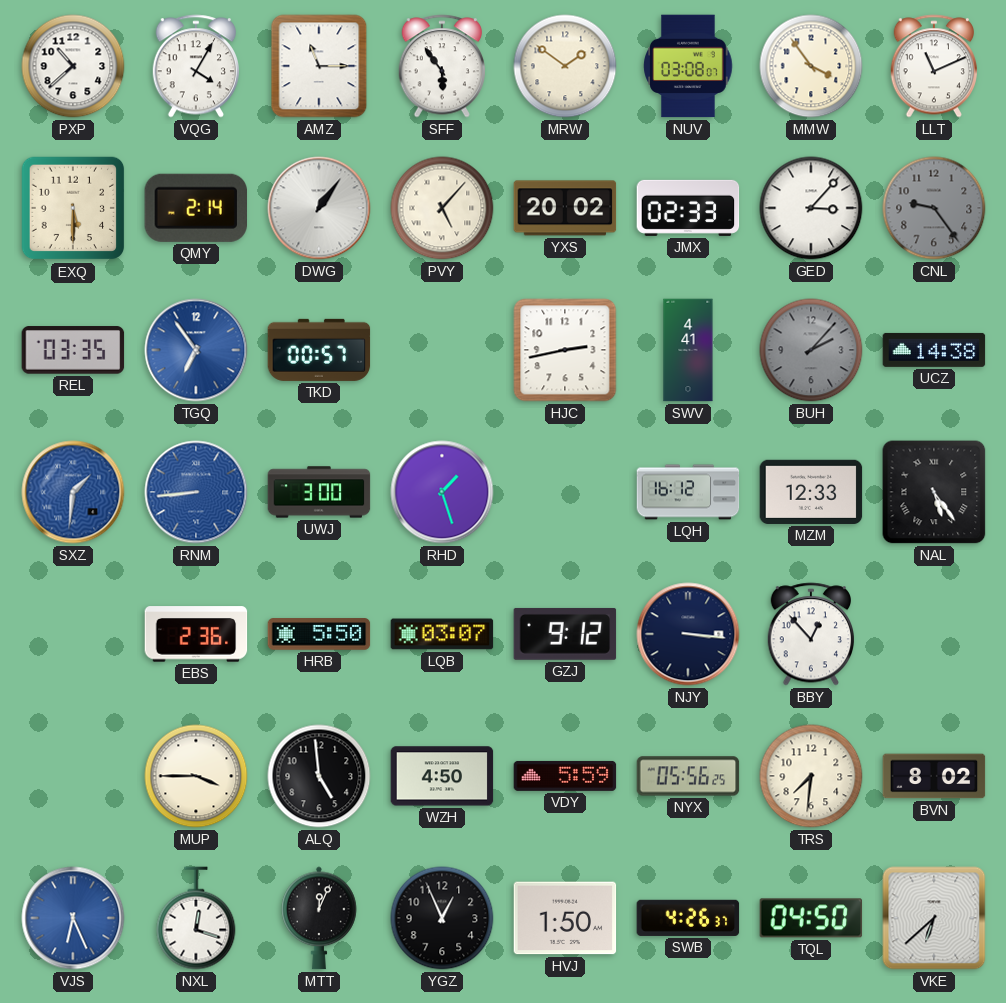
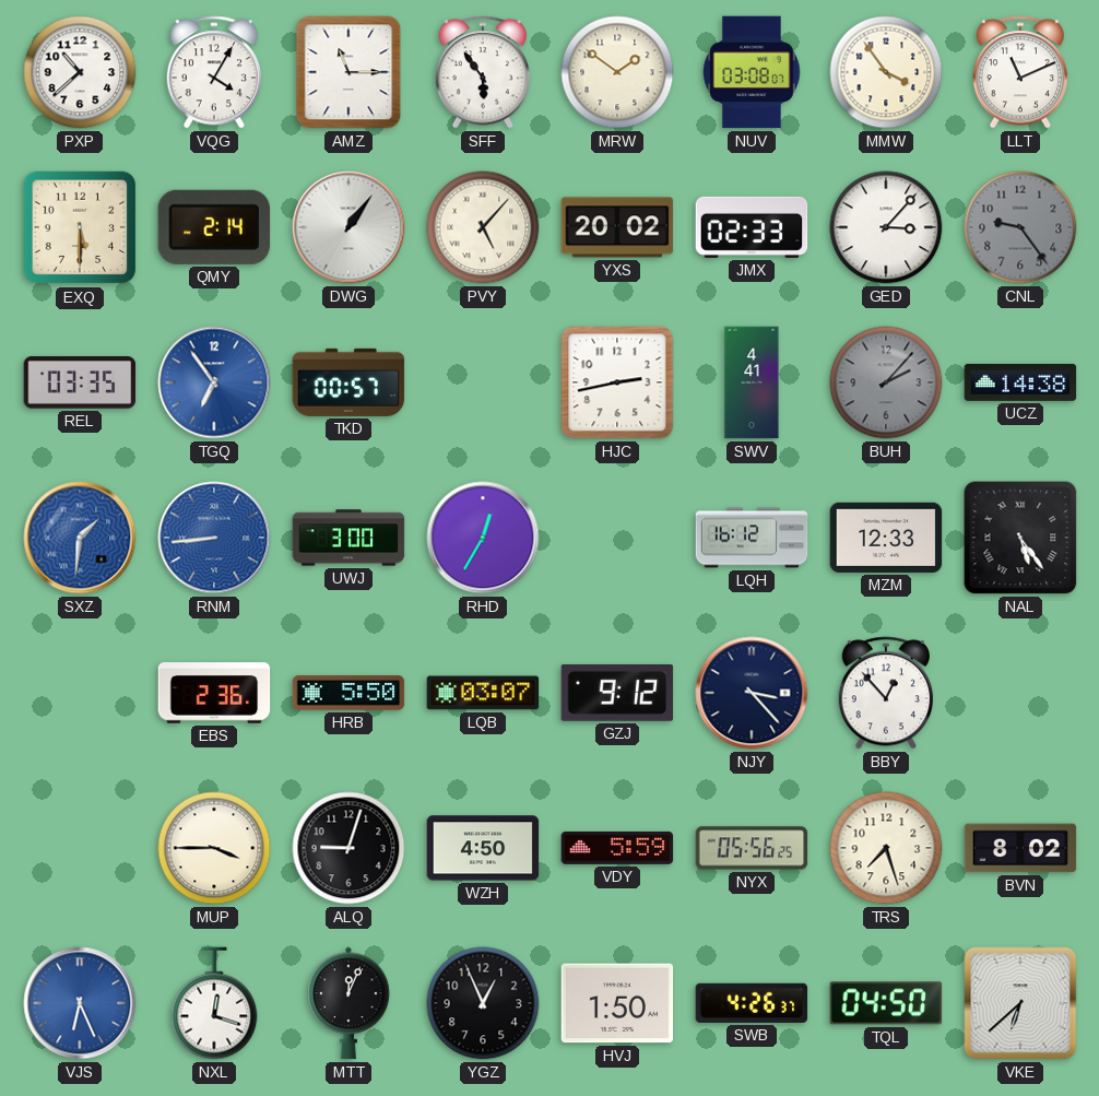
RHD: 1:27 -> 12:35
NJY: 3:16 -> 3:23
ALQ: 4:59 -> 9:03
TRS: 7:31 -> 7:27
